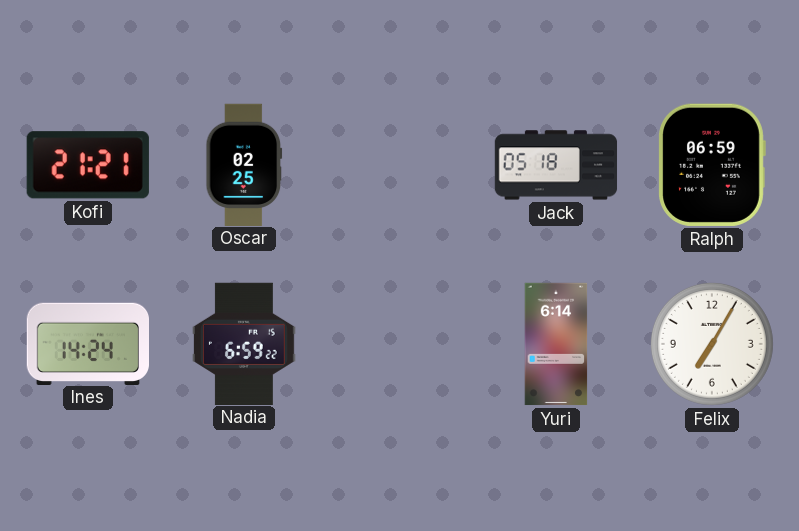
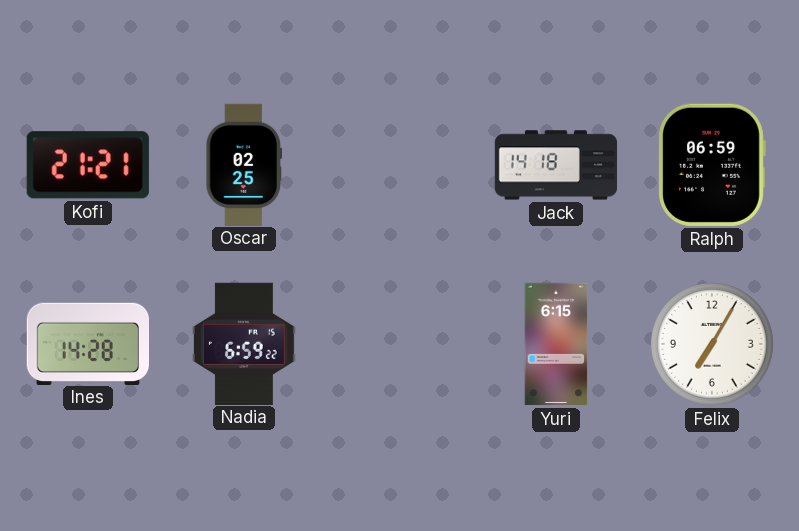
Jack: 05:18 -> 14:18
Ines: 14:24 -> 14:28
Yuri: 6:14 -> 6:15
